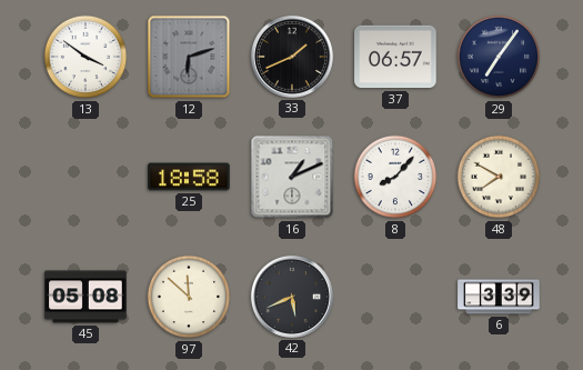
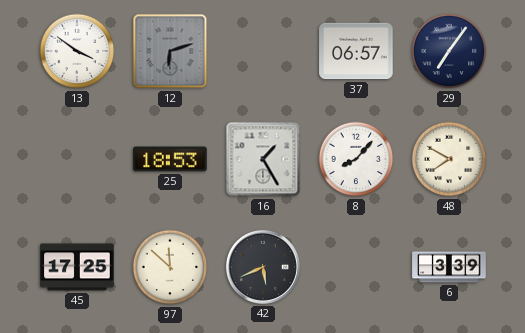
33: 1:41 -> none
25: 18:58 -> 18:53
16: 1:11 -> 1:25
45: 05:08 -> 17:25
